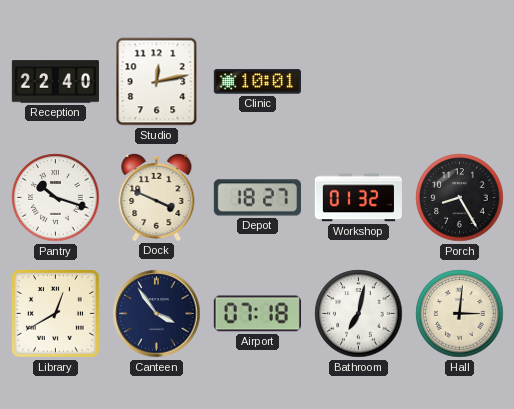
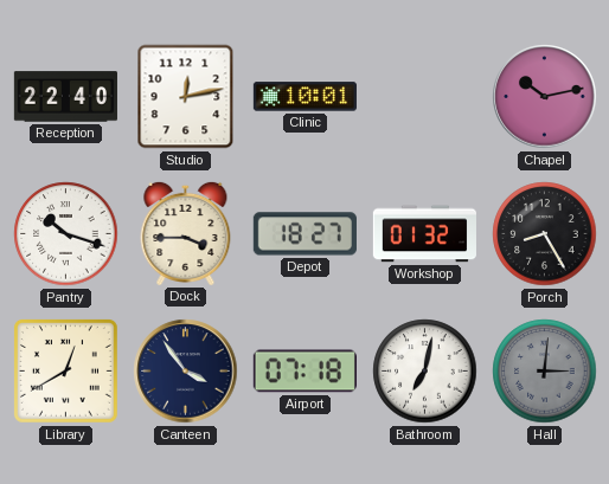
Chapel: none -> 10:13
Dock: 3:49 -> 3:45
Hall dial: cream -> grey
